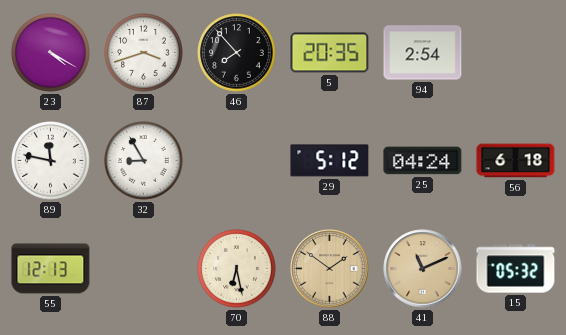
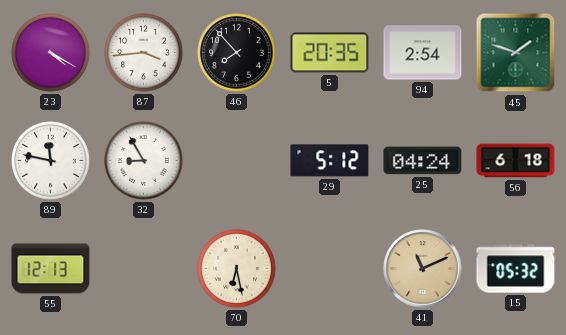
87: 3:42 -> 3:44
45: none -> 1:48
88: 1:51 -> none
